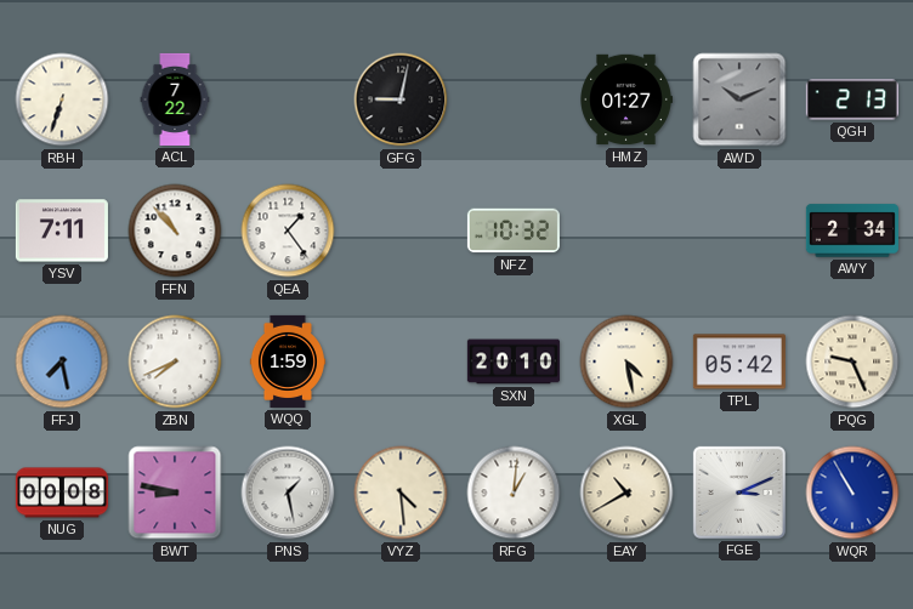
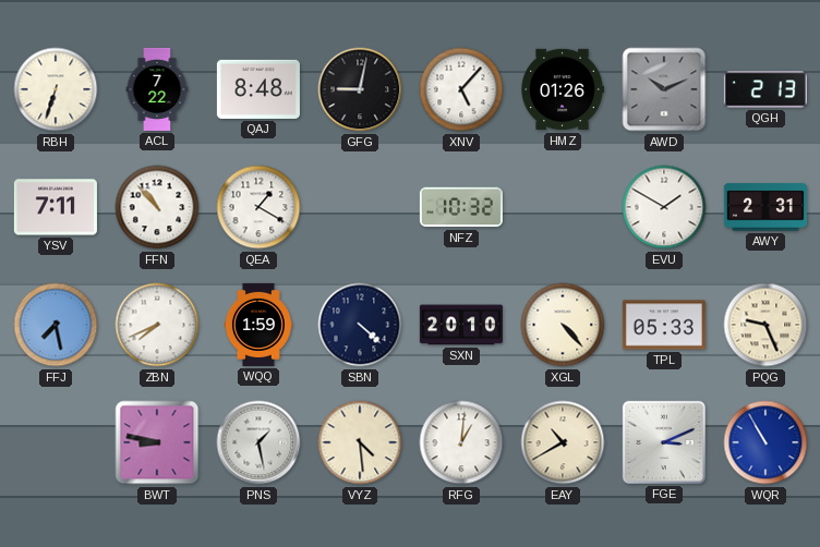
QAJ: none -> 8:48
XNV: none -> 5:07
HMZ: 01:27 -> 01:26
QEA: 1:24 -> 1:20
EVU: none -> 1:50
AWY: 2:34 -> 2:31
SBN: none -> 4:22
XGL: 4:28 -> 4:23
TPL: 05:42 -> 05:33
NUG: 00:08 -> none
